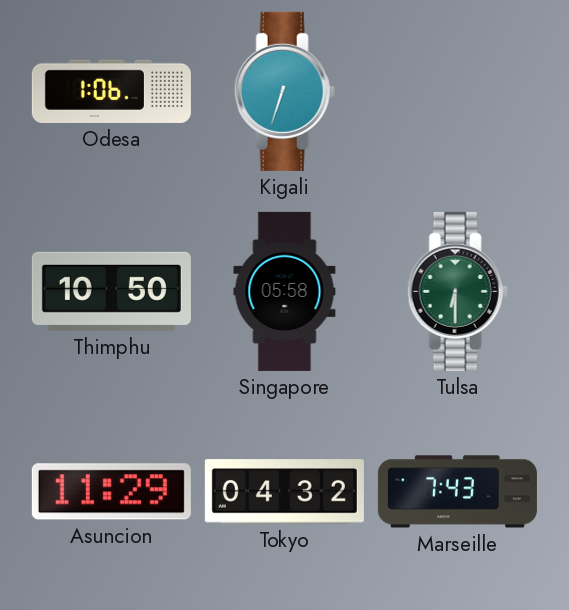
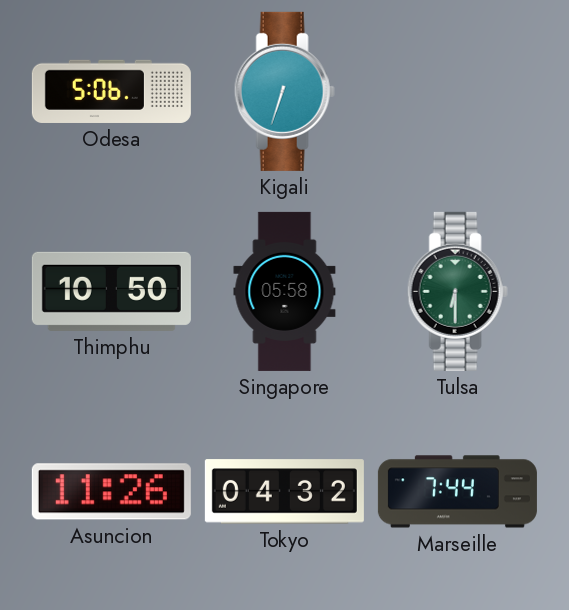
Odesa: 1:06 -> 5:06
Asuncion: 11:29 -> 11:26
Marseille: 7:43 -> 7:44
